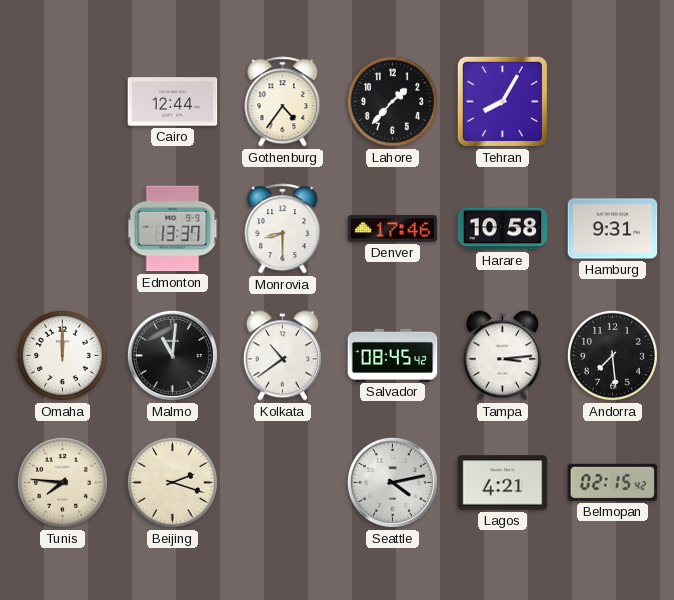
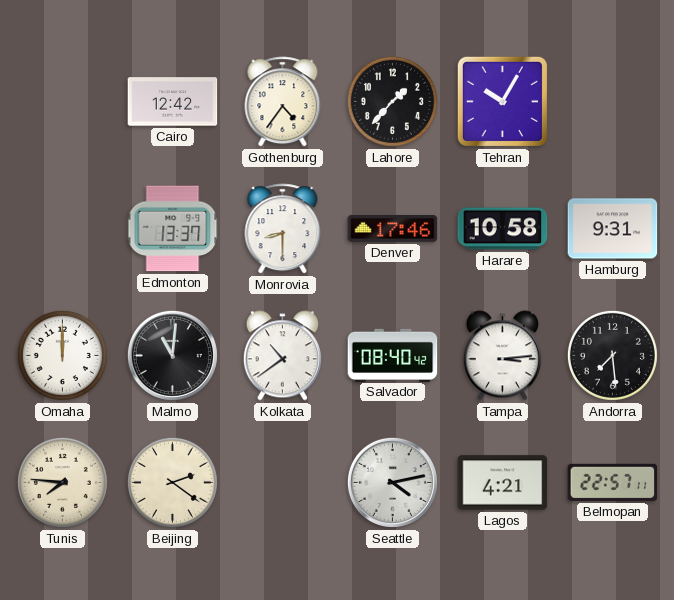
Cairo: 12:44 -> 12:42
Tehran: 8:05 -> 10:05
Salvador: 08:45 -> 08:40
Beijing: 2:18 -> 2:21
Belmopan: 02:15 -> 22:57
